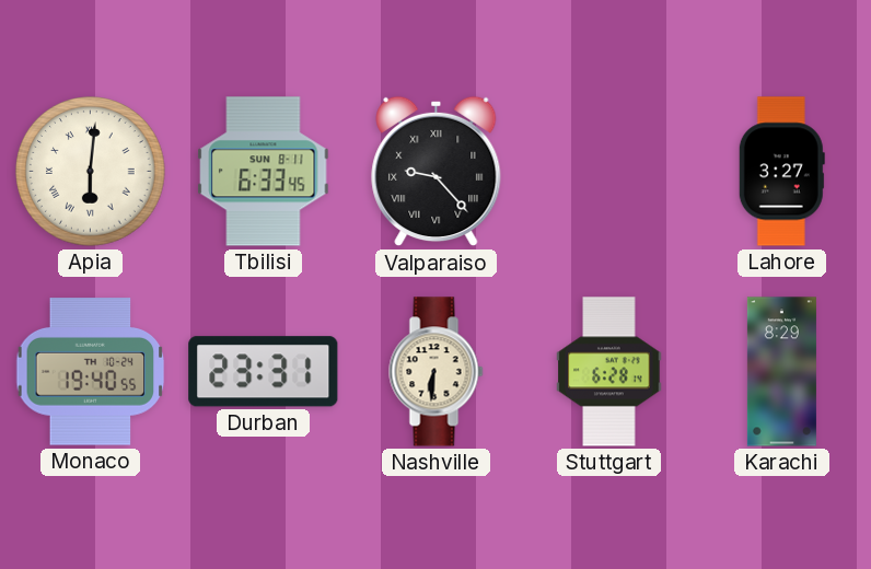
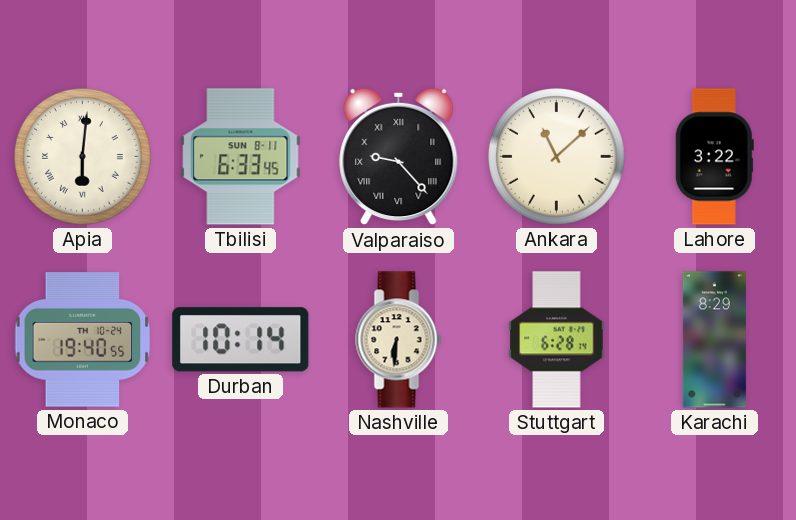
Ankara: none -> 11:08
Lahore: 3:27 -> 3:22
Durban: 23:31 -> 10:14
